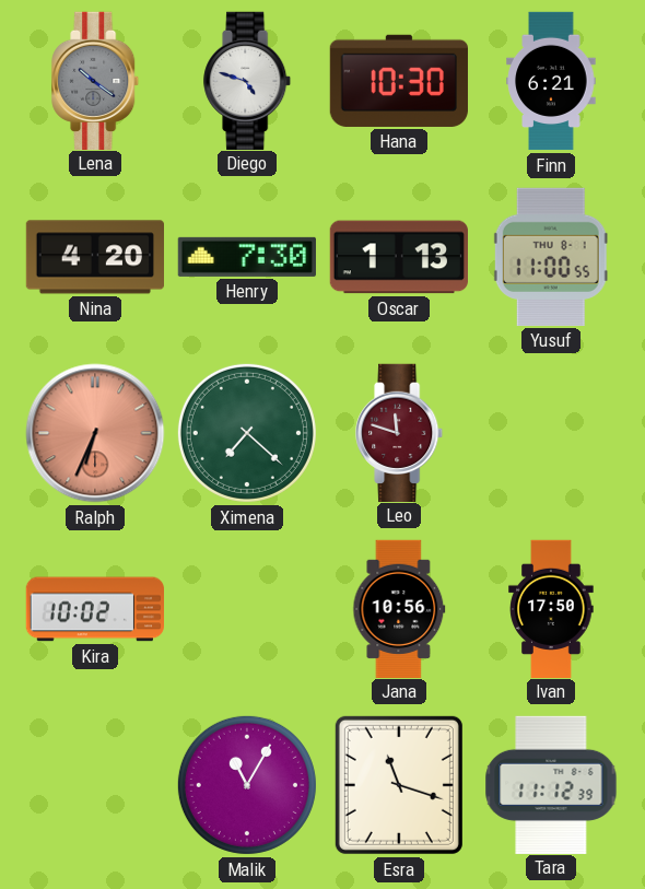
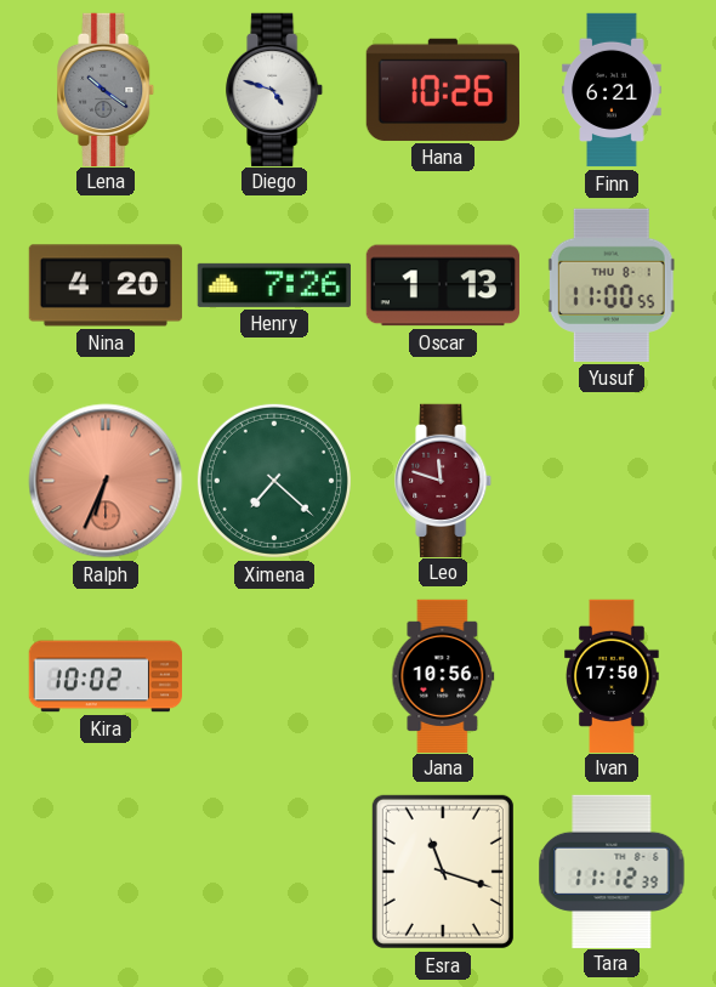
Hana: 10:30 -> 10:26
Henry: 7:30 -> 7:26
Malik: 11:05 -> none
